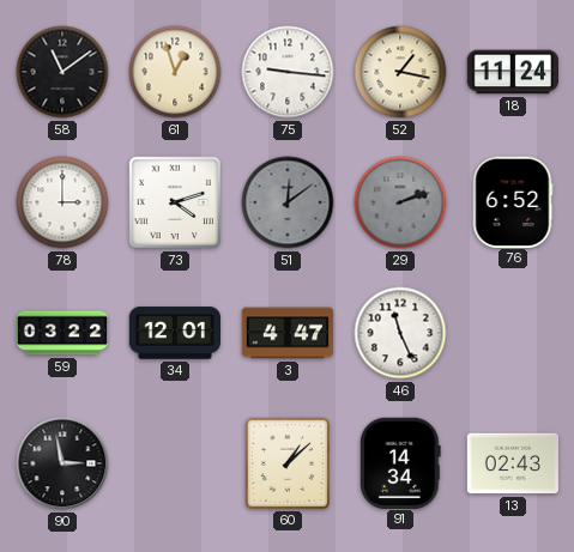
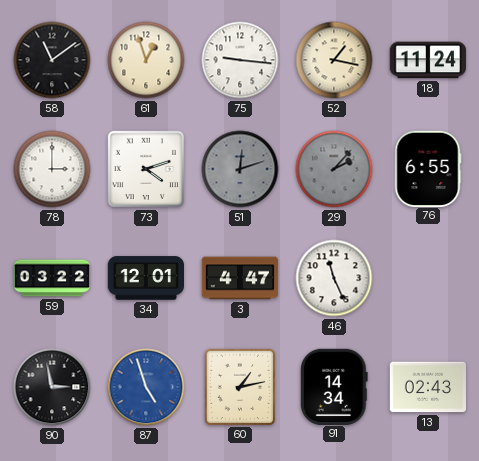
51: 12:09 -> 12:12
29: 2:12 -> 2:07
76: 6:52 -> 6:55
87: none -> 4:57
60: 1:08 -> 1:13
